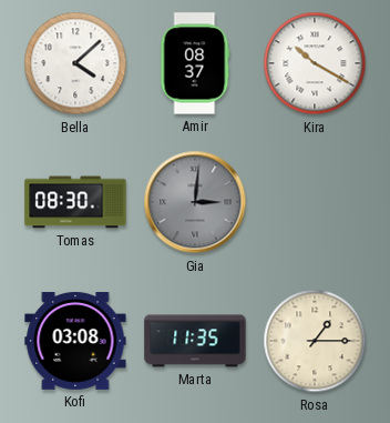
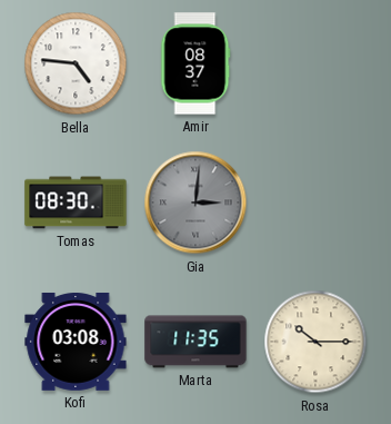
Bella: 4:08 -> 4:46
Kira: 10:20 -> none
Rosa: 1:15 -> 10:15
